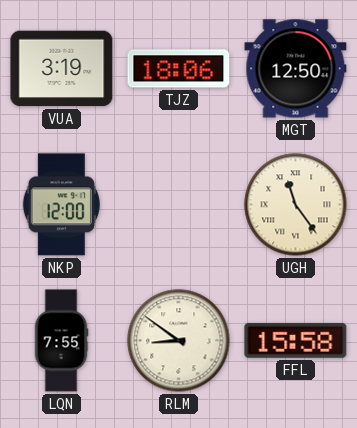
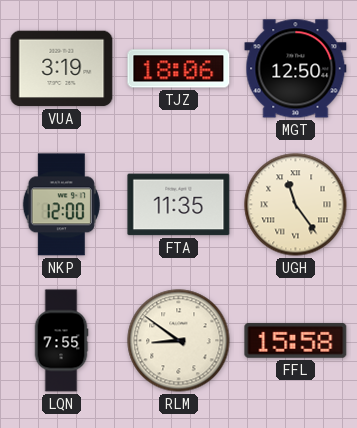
FTA: none -> 11:35
